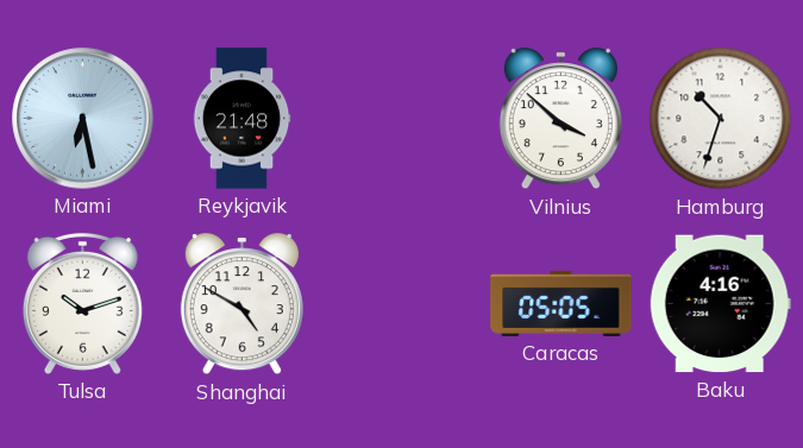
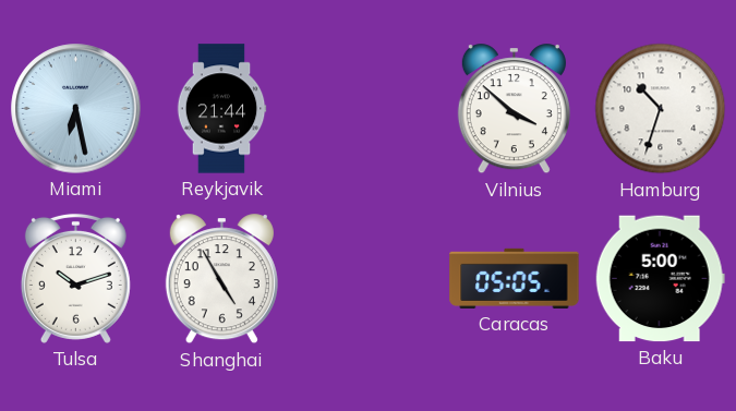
Reykjavik: 21:48 -> 21:44
Shanghai: 4:50 -> 4:55
Baku: 4:16 -> 5:00
